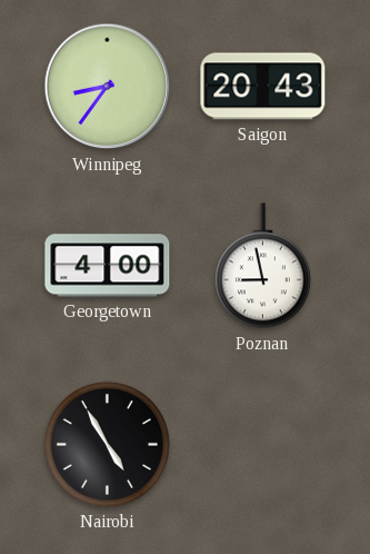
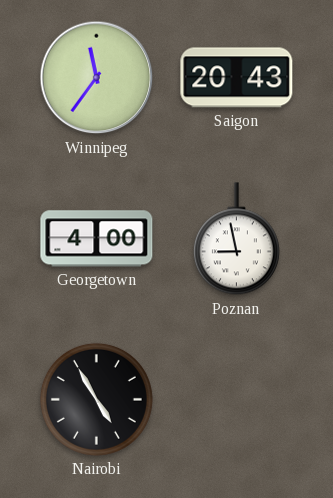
Winnipeg: 8:36 -> 11:36
